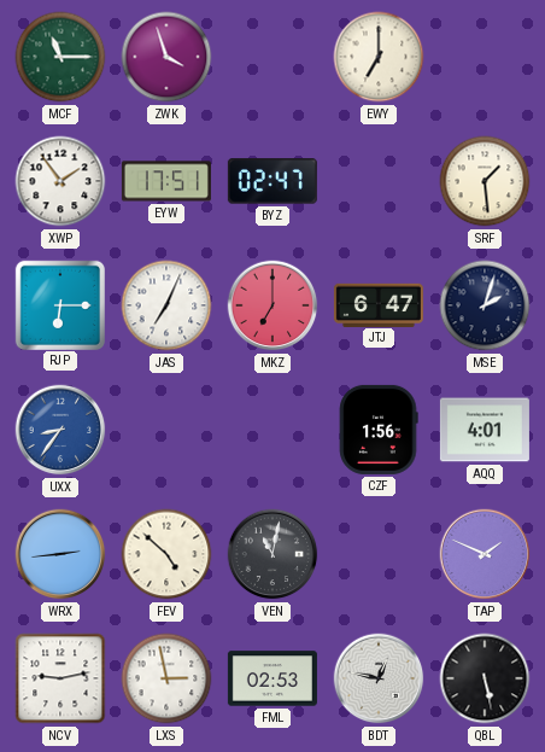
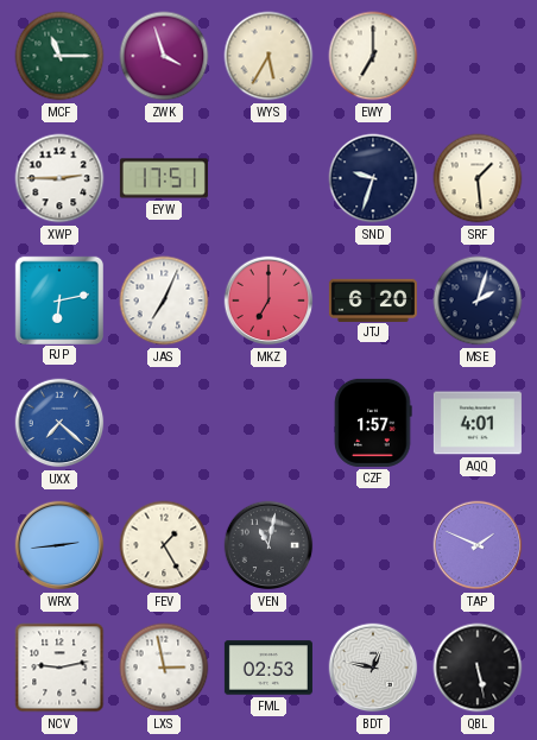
WYS: none -> 5:35
XWP: 1:54 -> 2:45
BYZ: 02:47 -> none
SND: none -> 9:33
RJP: 6:15 -> 6:13
JTJ: 6:47 -> 6:20
UXX: 8:36 -> 7:22
CZF: 1:56 -> 1:57
FEV: 4:52 -> 1:25
